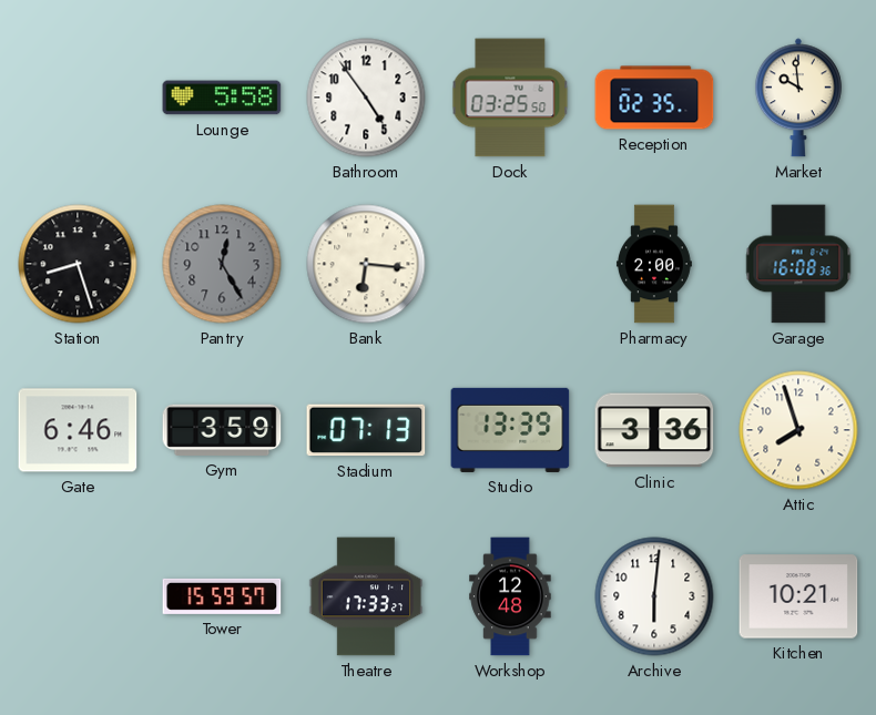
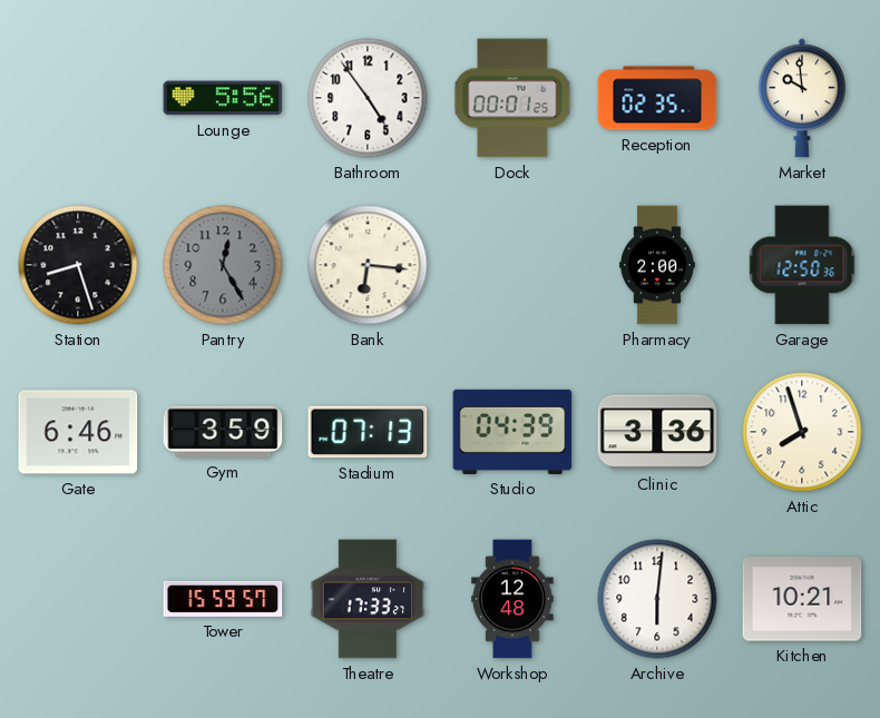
Lounge: 5:58 -> 5:56
Dock: 03:25 -> 00:01
Garage: 16:08 -> 12:50
Studio: 13:39 -> 04:39
